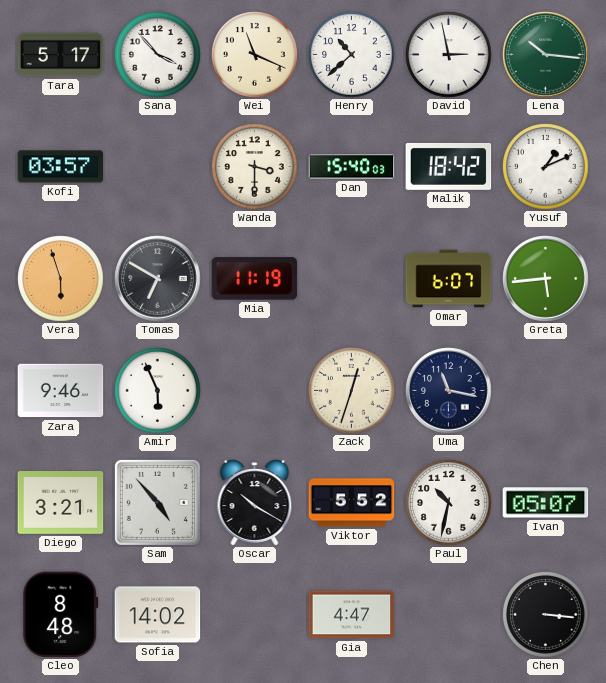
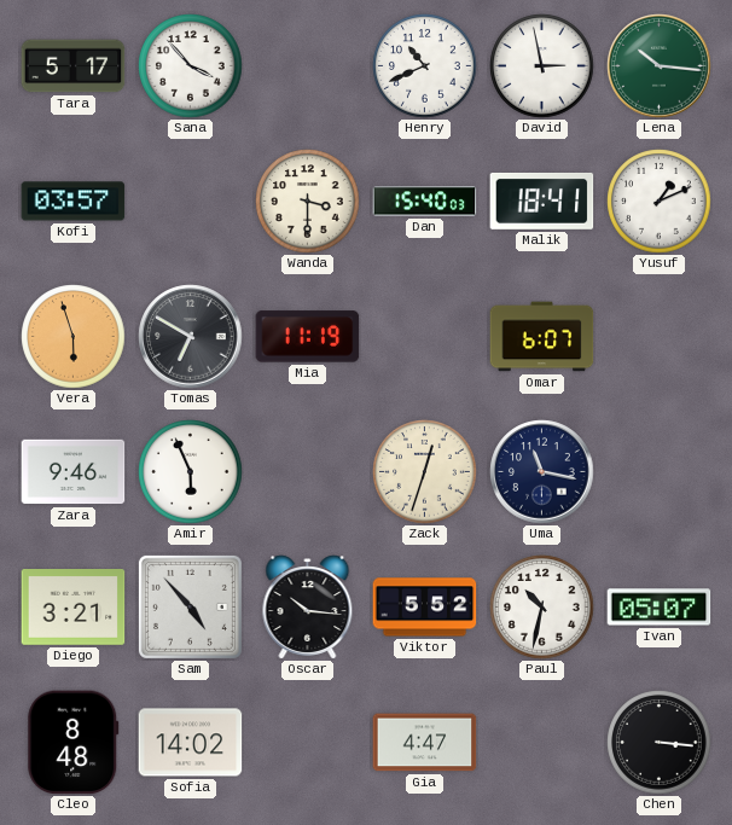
Wei: 11:19 -> none
Henry: 10:38 -> 10:41
Malik: 18:42 -> 18:41
Greta: 5:44 -> none
Oscar: 10:20 -> 10:16
